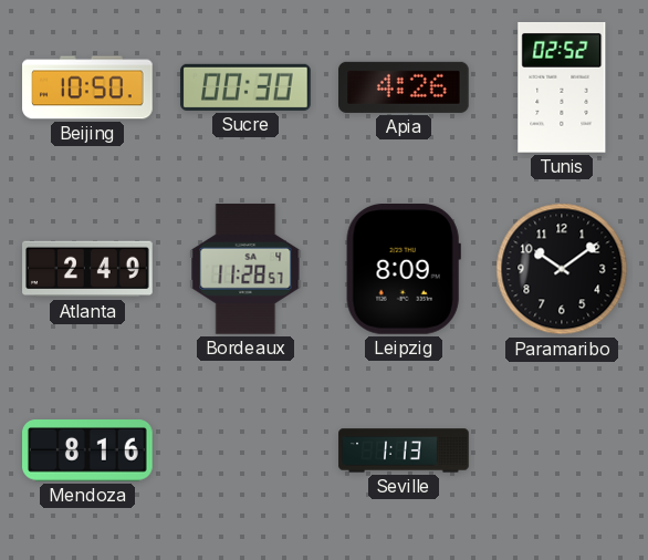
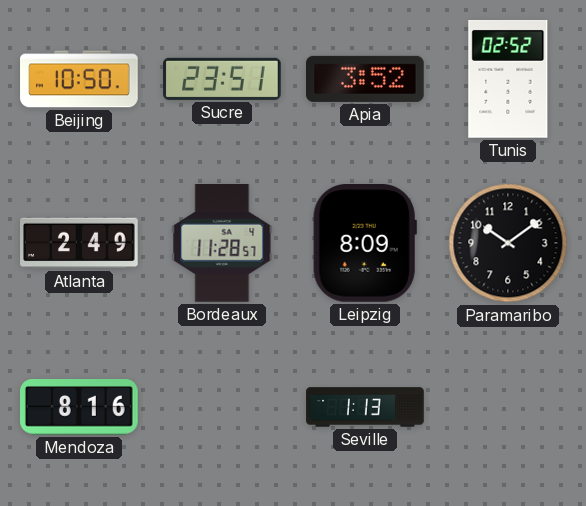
Sucre: 00:30 -> 23:51
Apia: 4:26 -> 3:52
